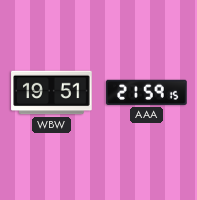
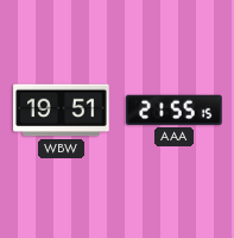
AAA: 21:59 -> 21:55
